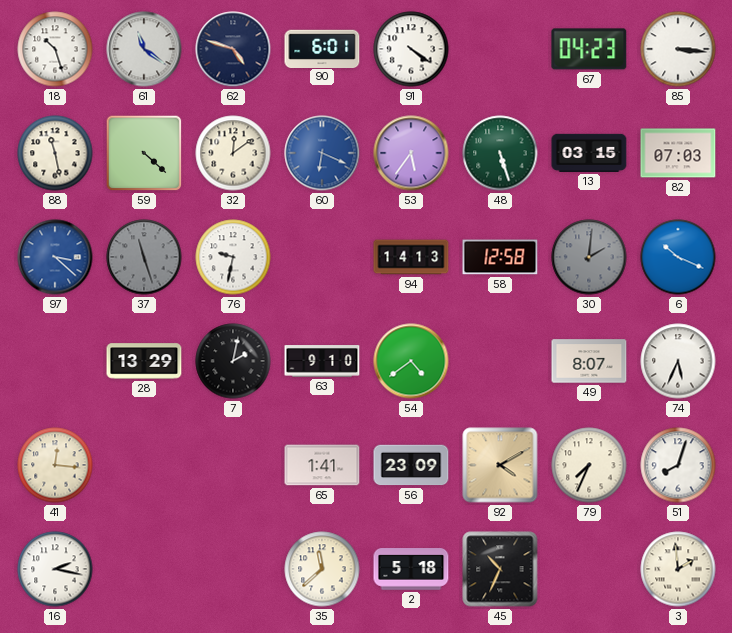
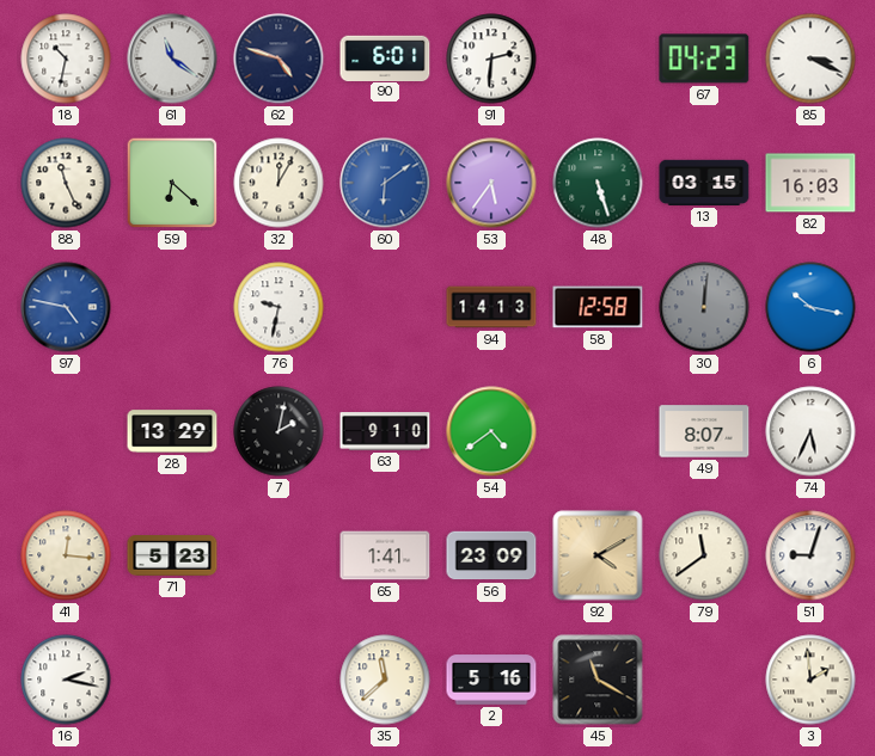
18: 10:27 -> 10:32
91: 4:21 -> 2:31
85: 3:16 -> 3:19
88: 11:28 -> 11:26
59: 4:22 -> 6:22
32: 12:09 -> 12:05
60: 6:19 -> 6:09
82: 07:03 -> 16:03
97: 3:22 -> 4:47
37: 11:27 -> none
30: 2:01 -> 12:01
6: 10:19 -> 10:17
71: none -> 5:23
79: 7:34 -> 11:39
51: 8:03 -> 9:03
2: 5:18 -> 5:16
45: 10:34 -> 11:20
